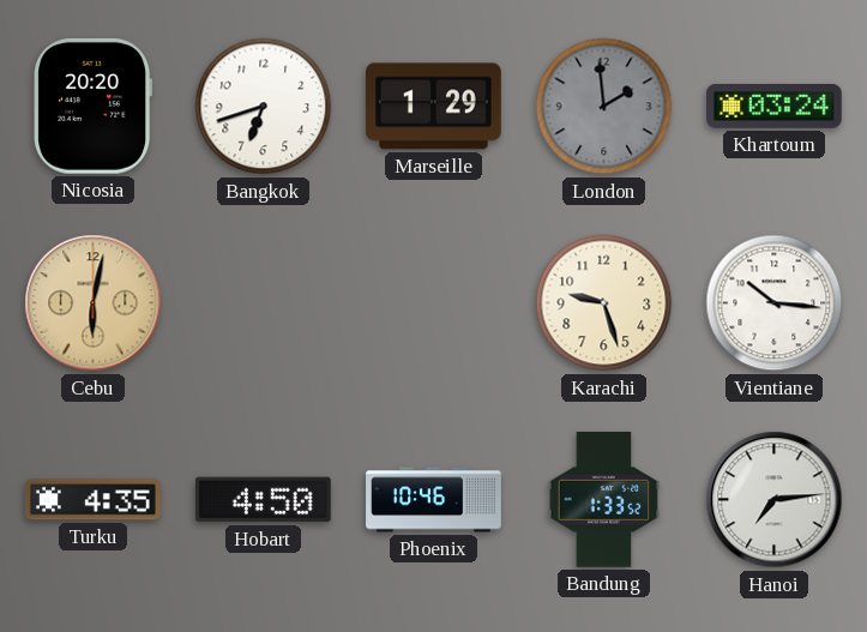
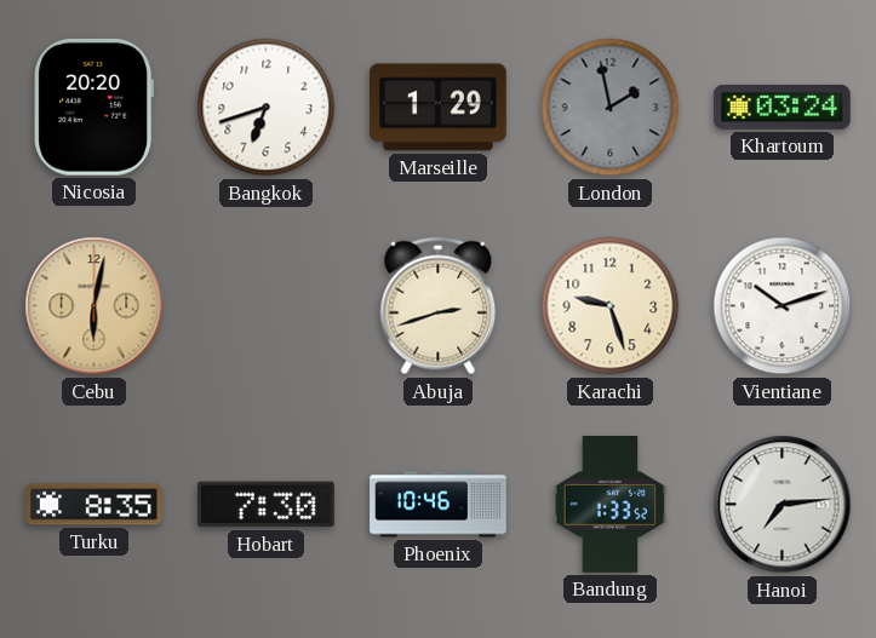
London: 1:59 -> 1:58
Abuja: none -> 2:42
Vientiane: 10:16 -> 10:12
Turku: 4:35 -> 8:35
Hobart: 4:50 -> 7:30
